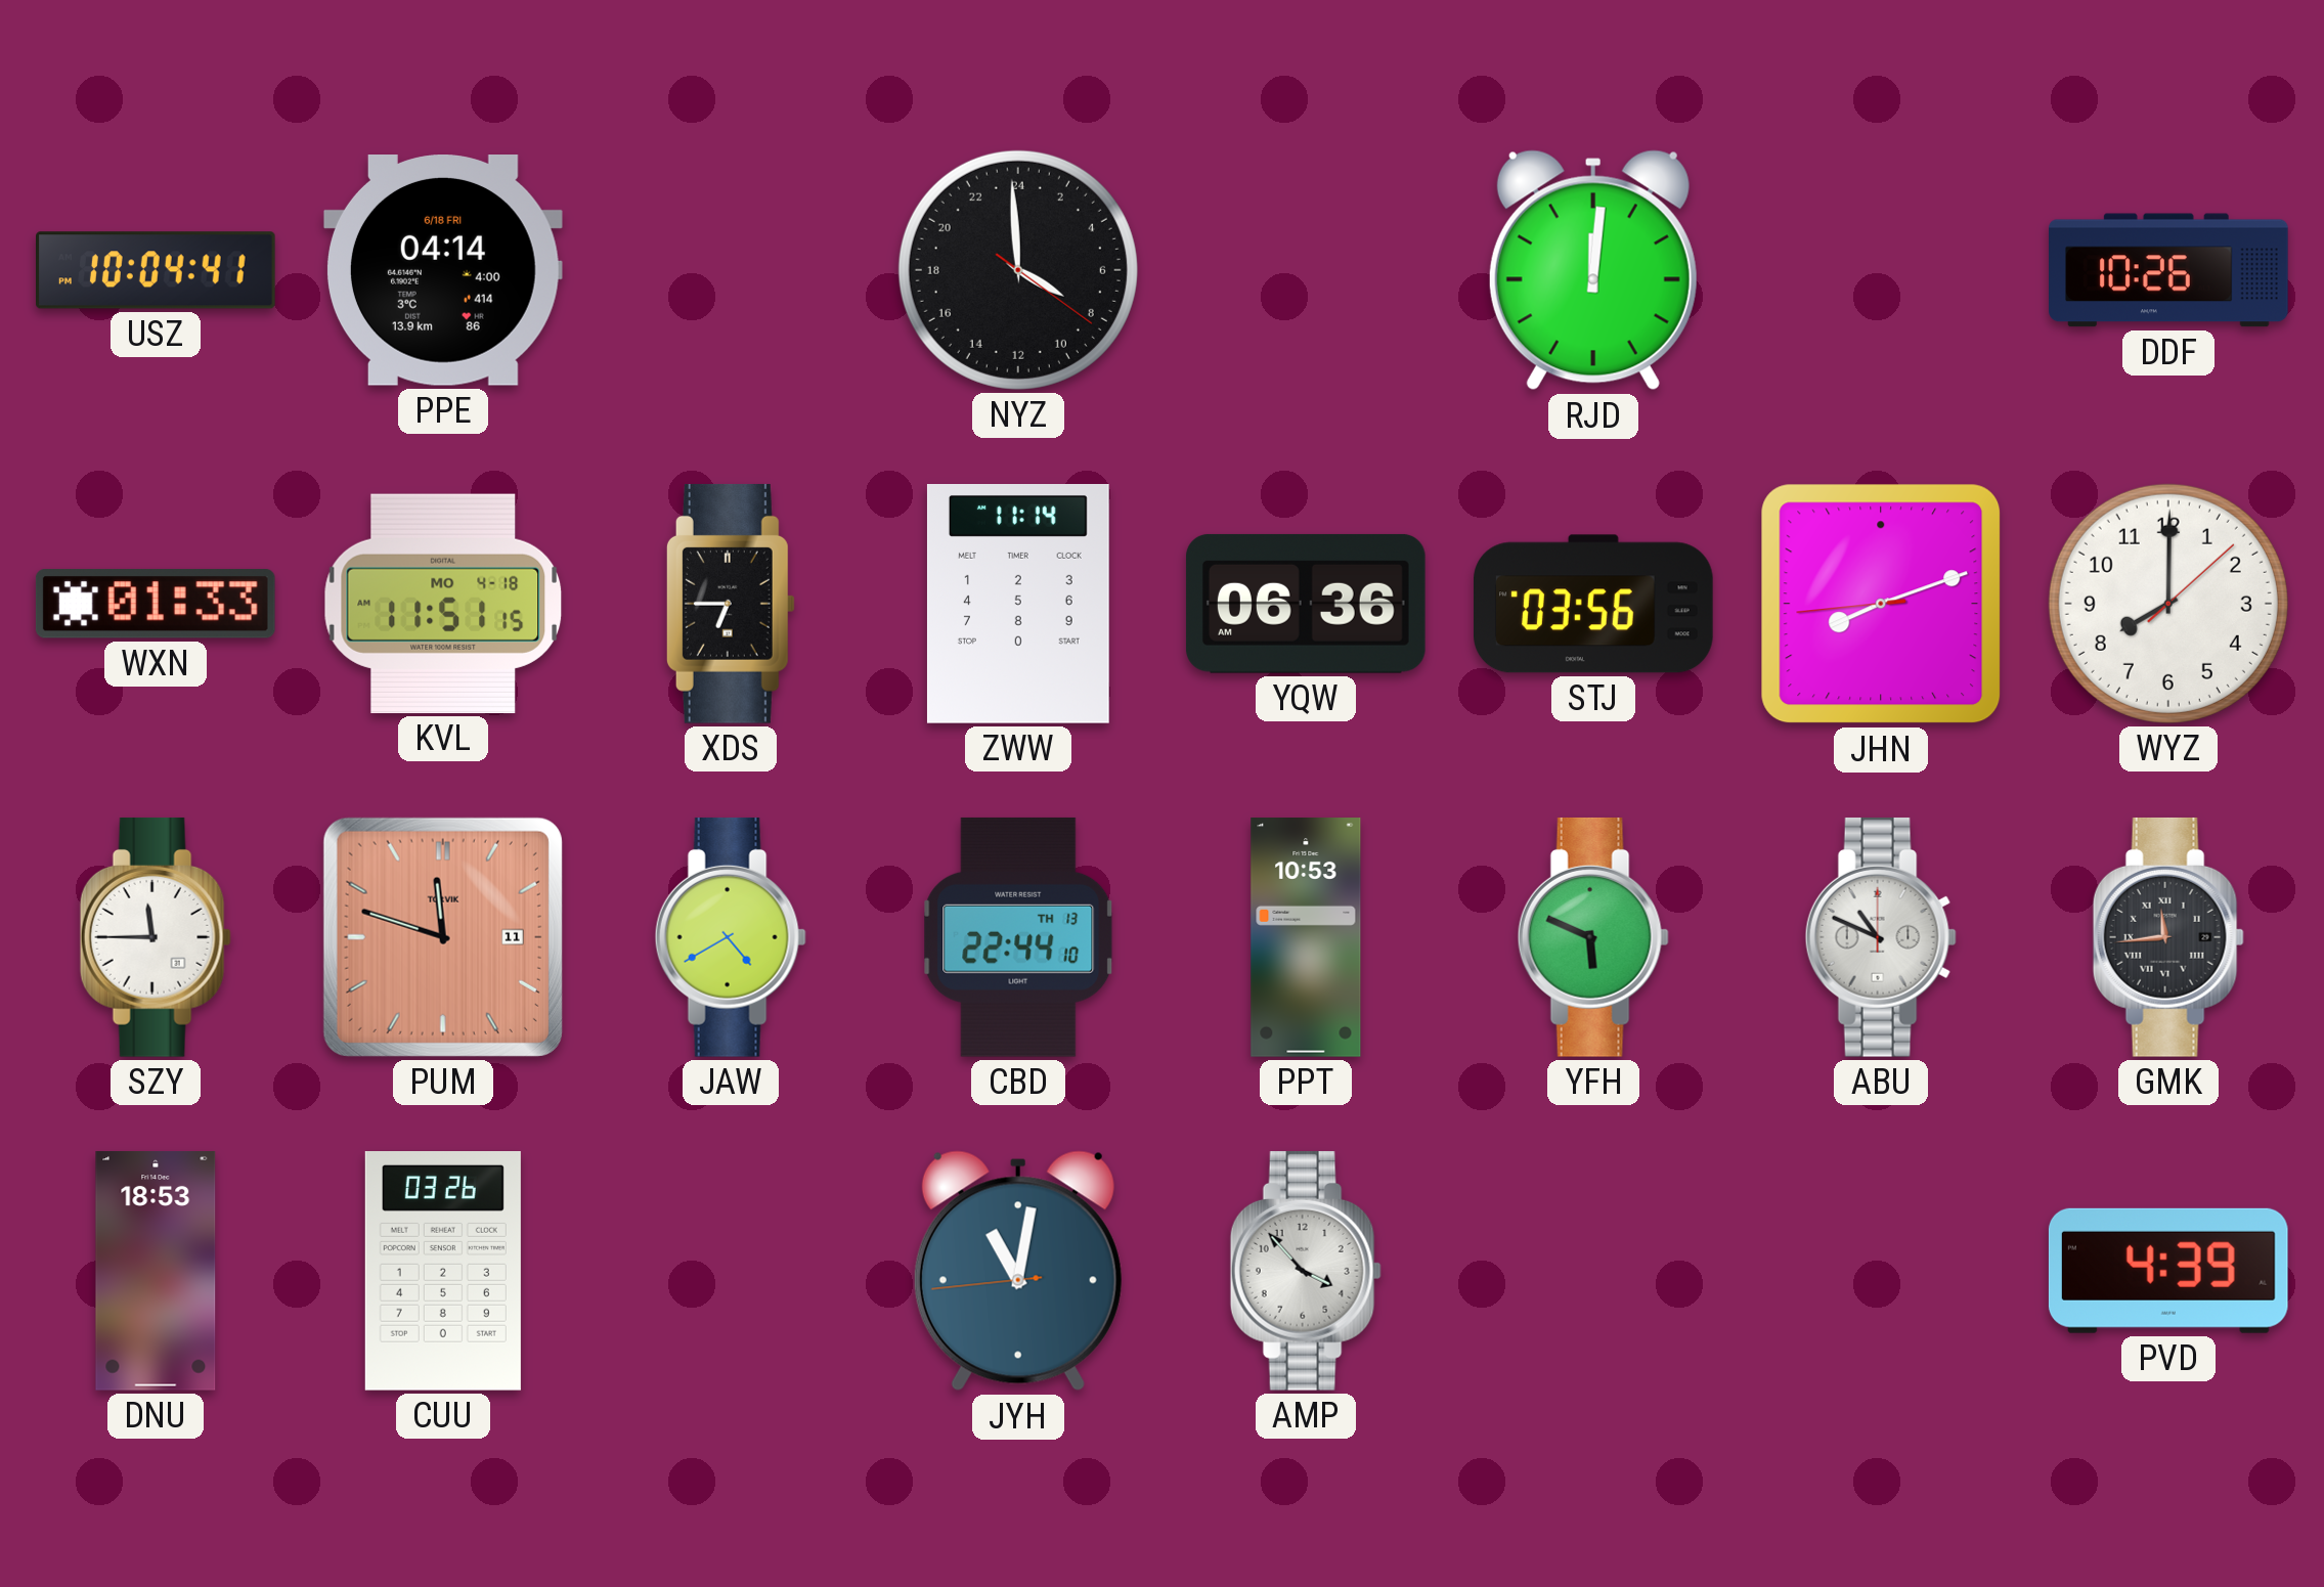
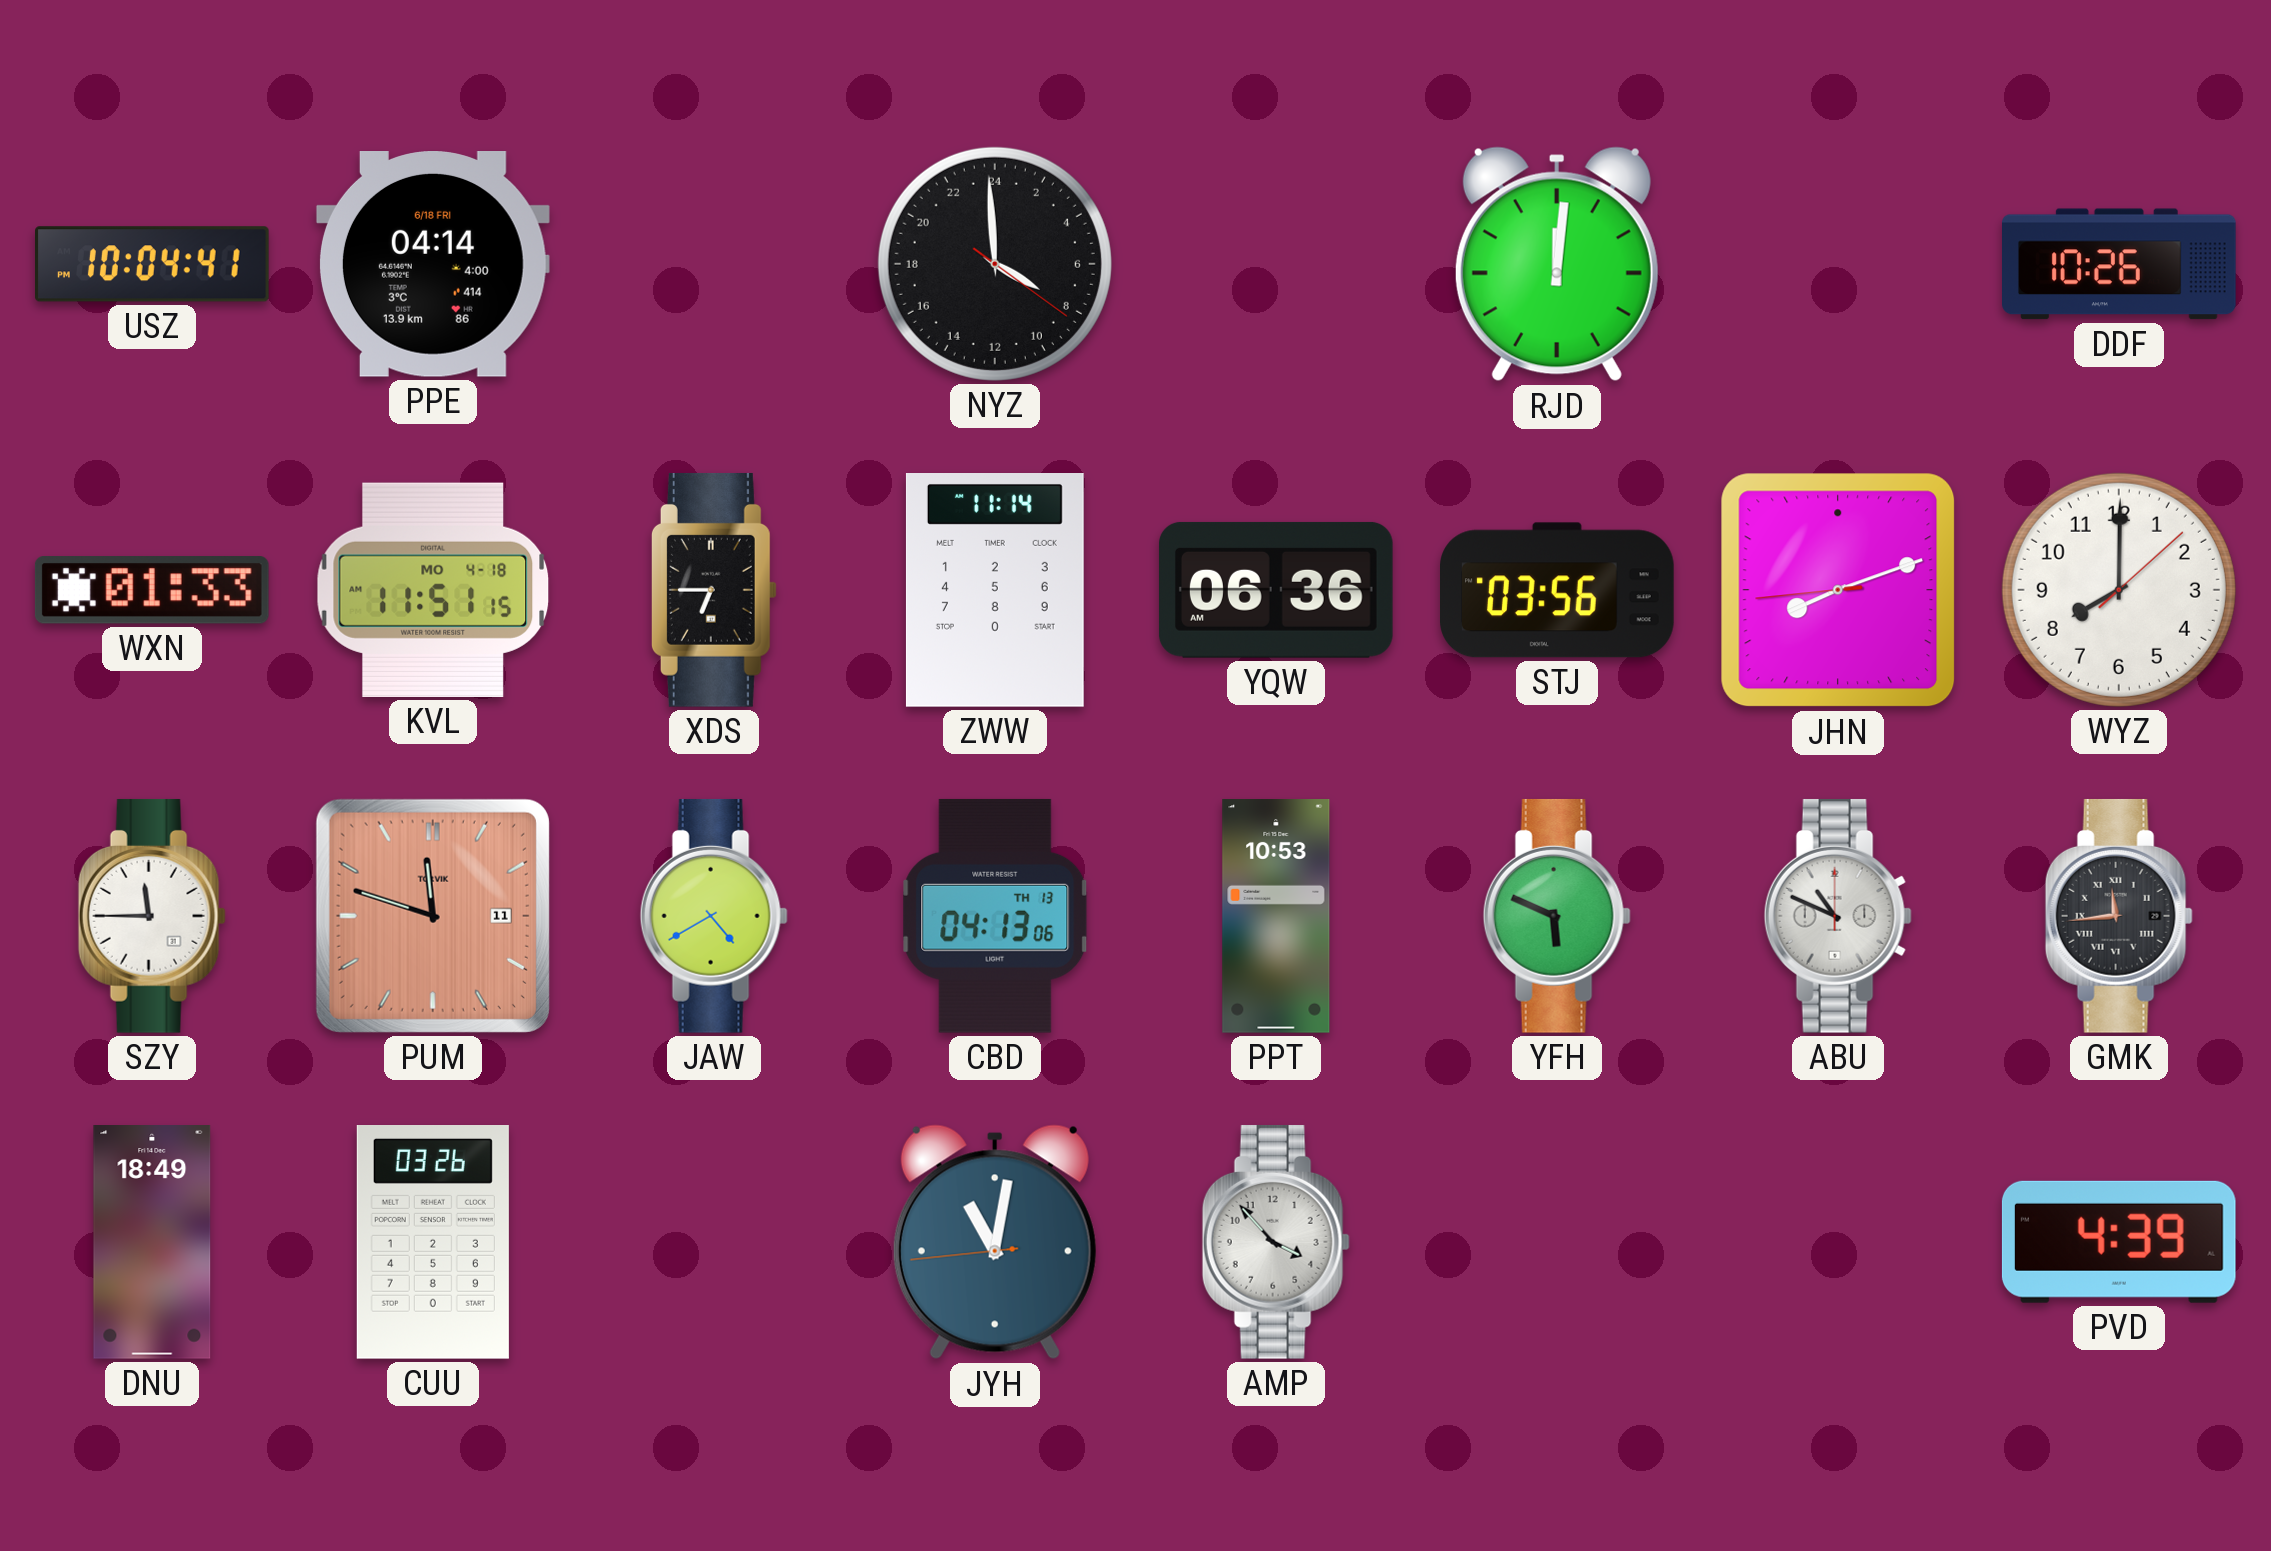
CBD: 22:44 -> 04:13
DNU: 18:53 -> 18:49
